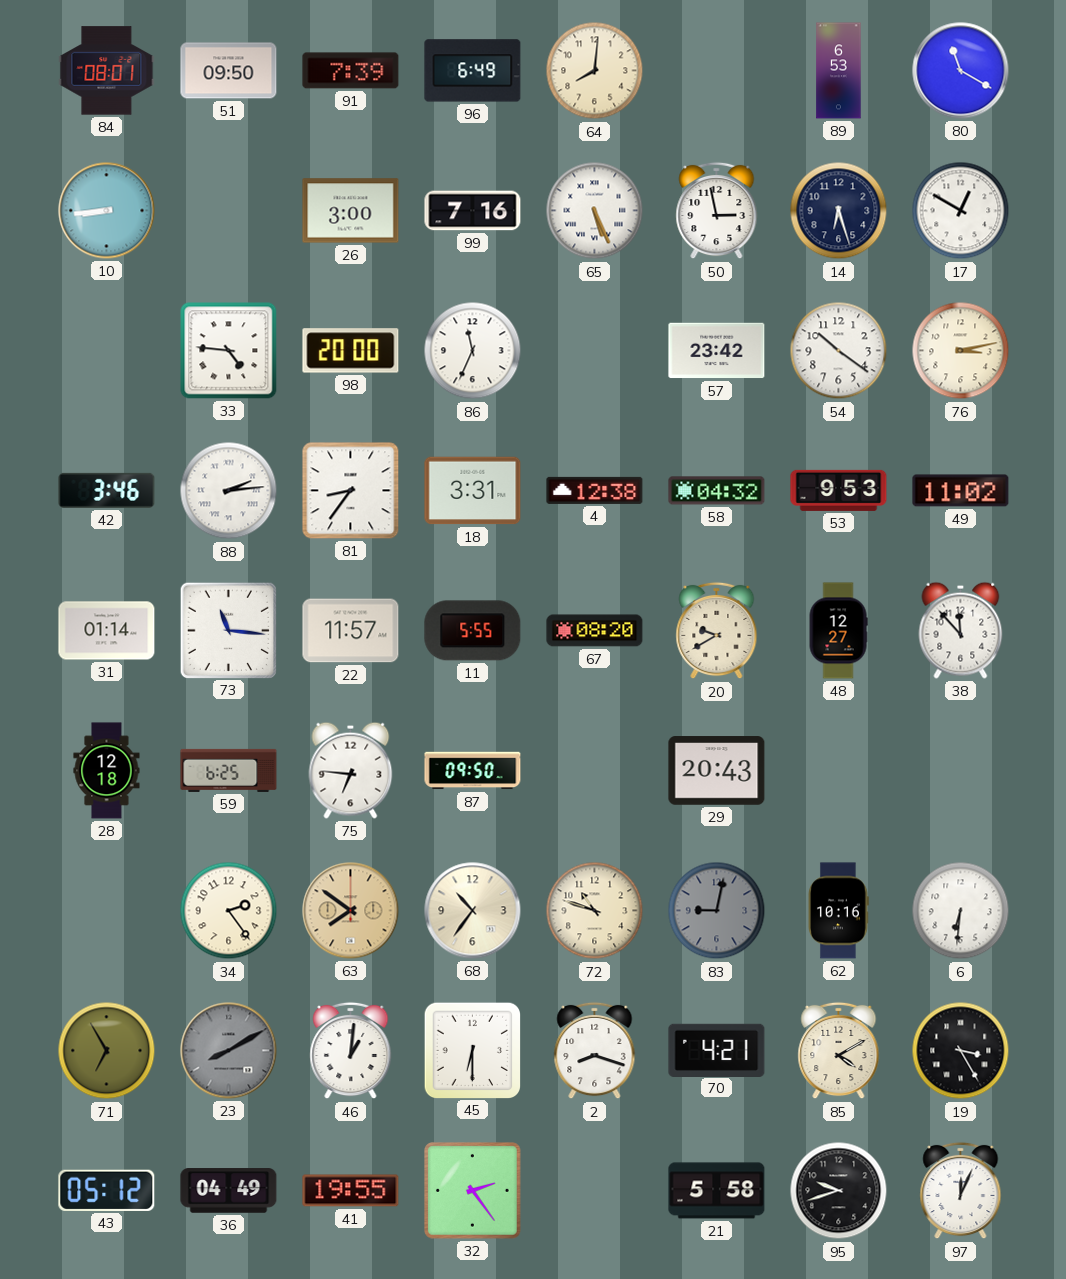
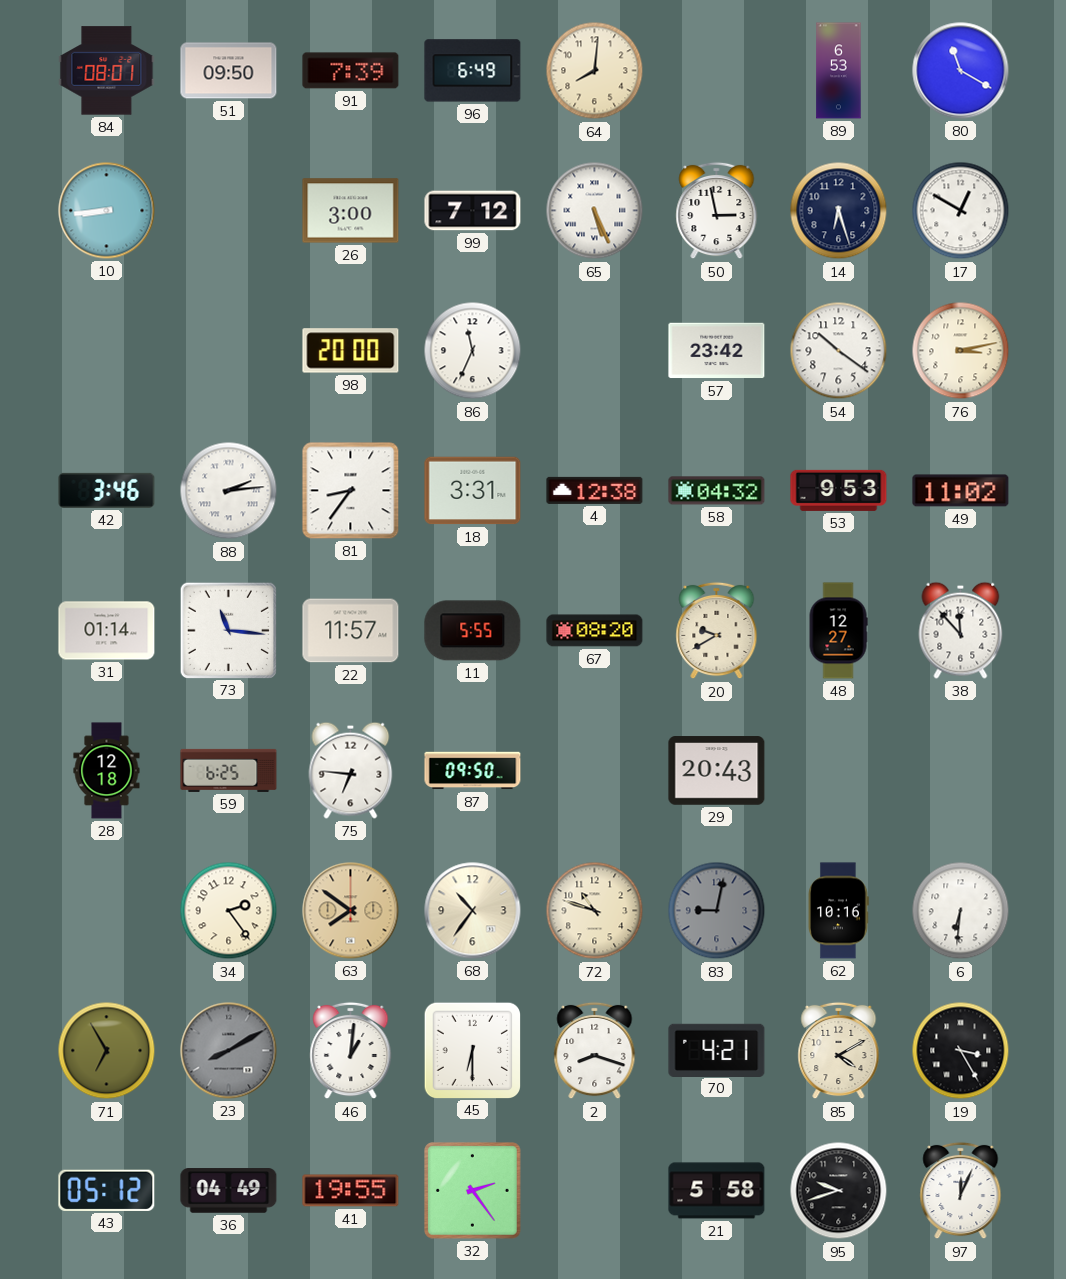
99: 7:16 -> 7:12
33: 4:46 -> none
